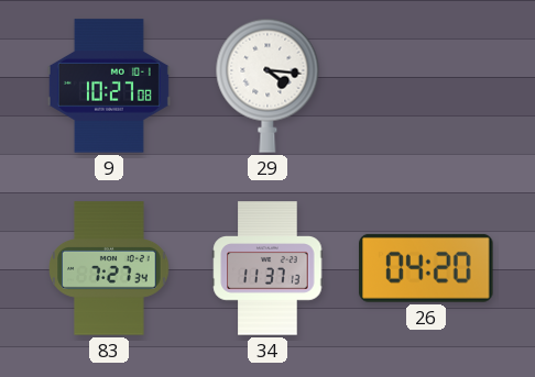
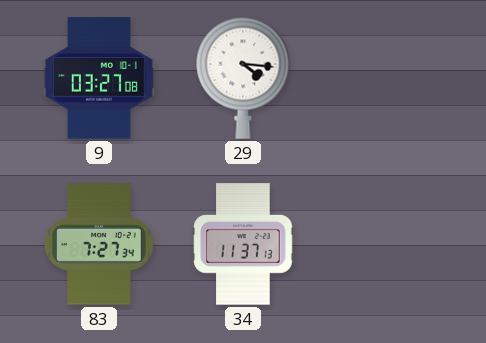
9: 10:27 -> 03:27
26: 04:20 -> none
